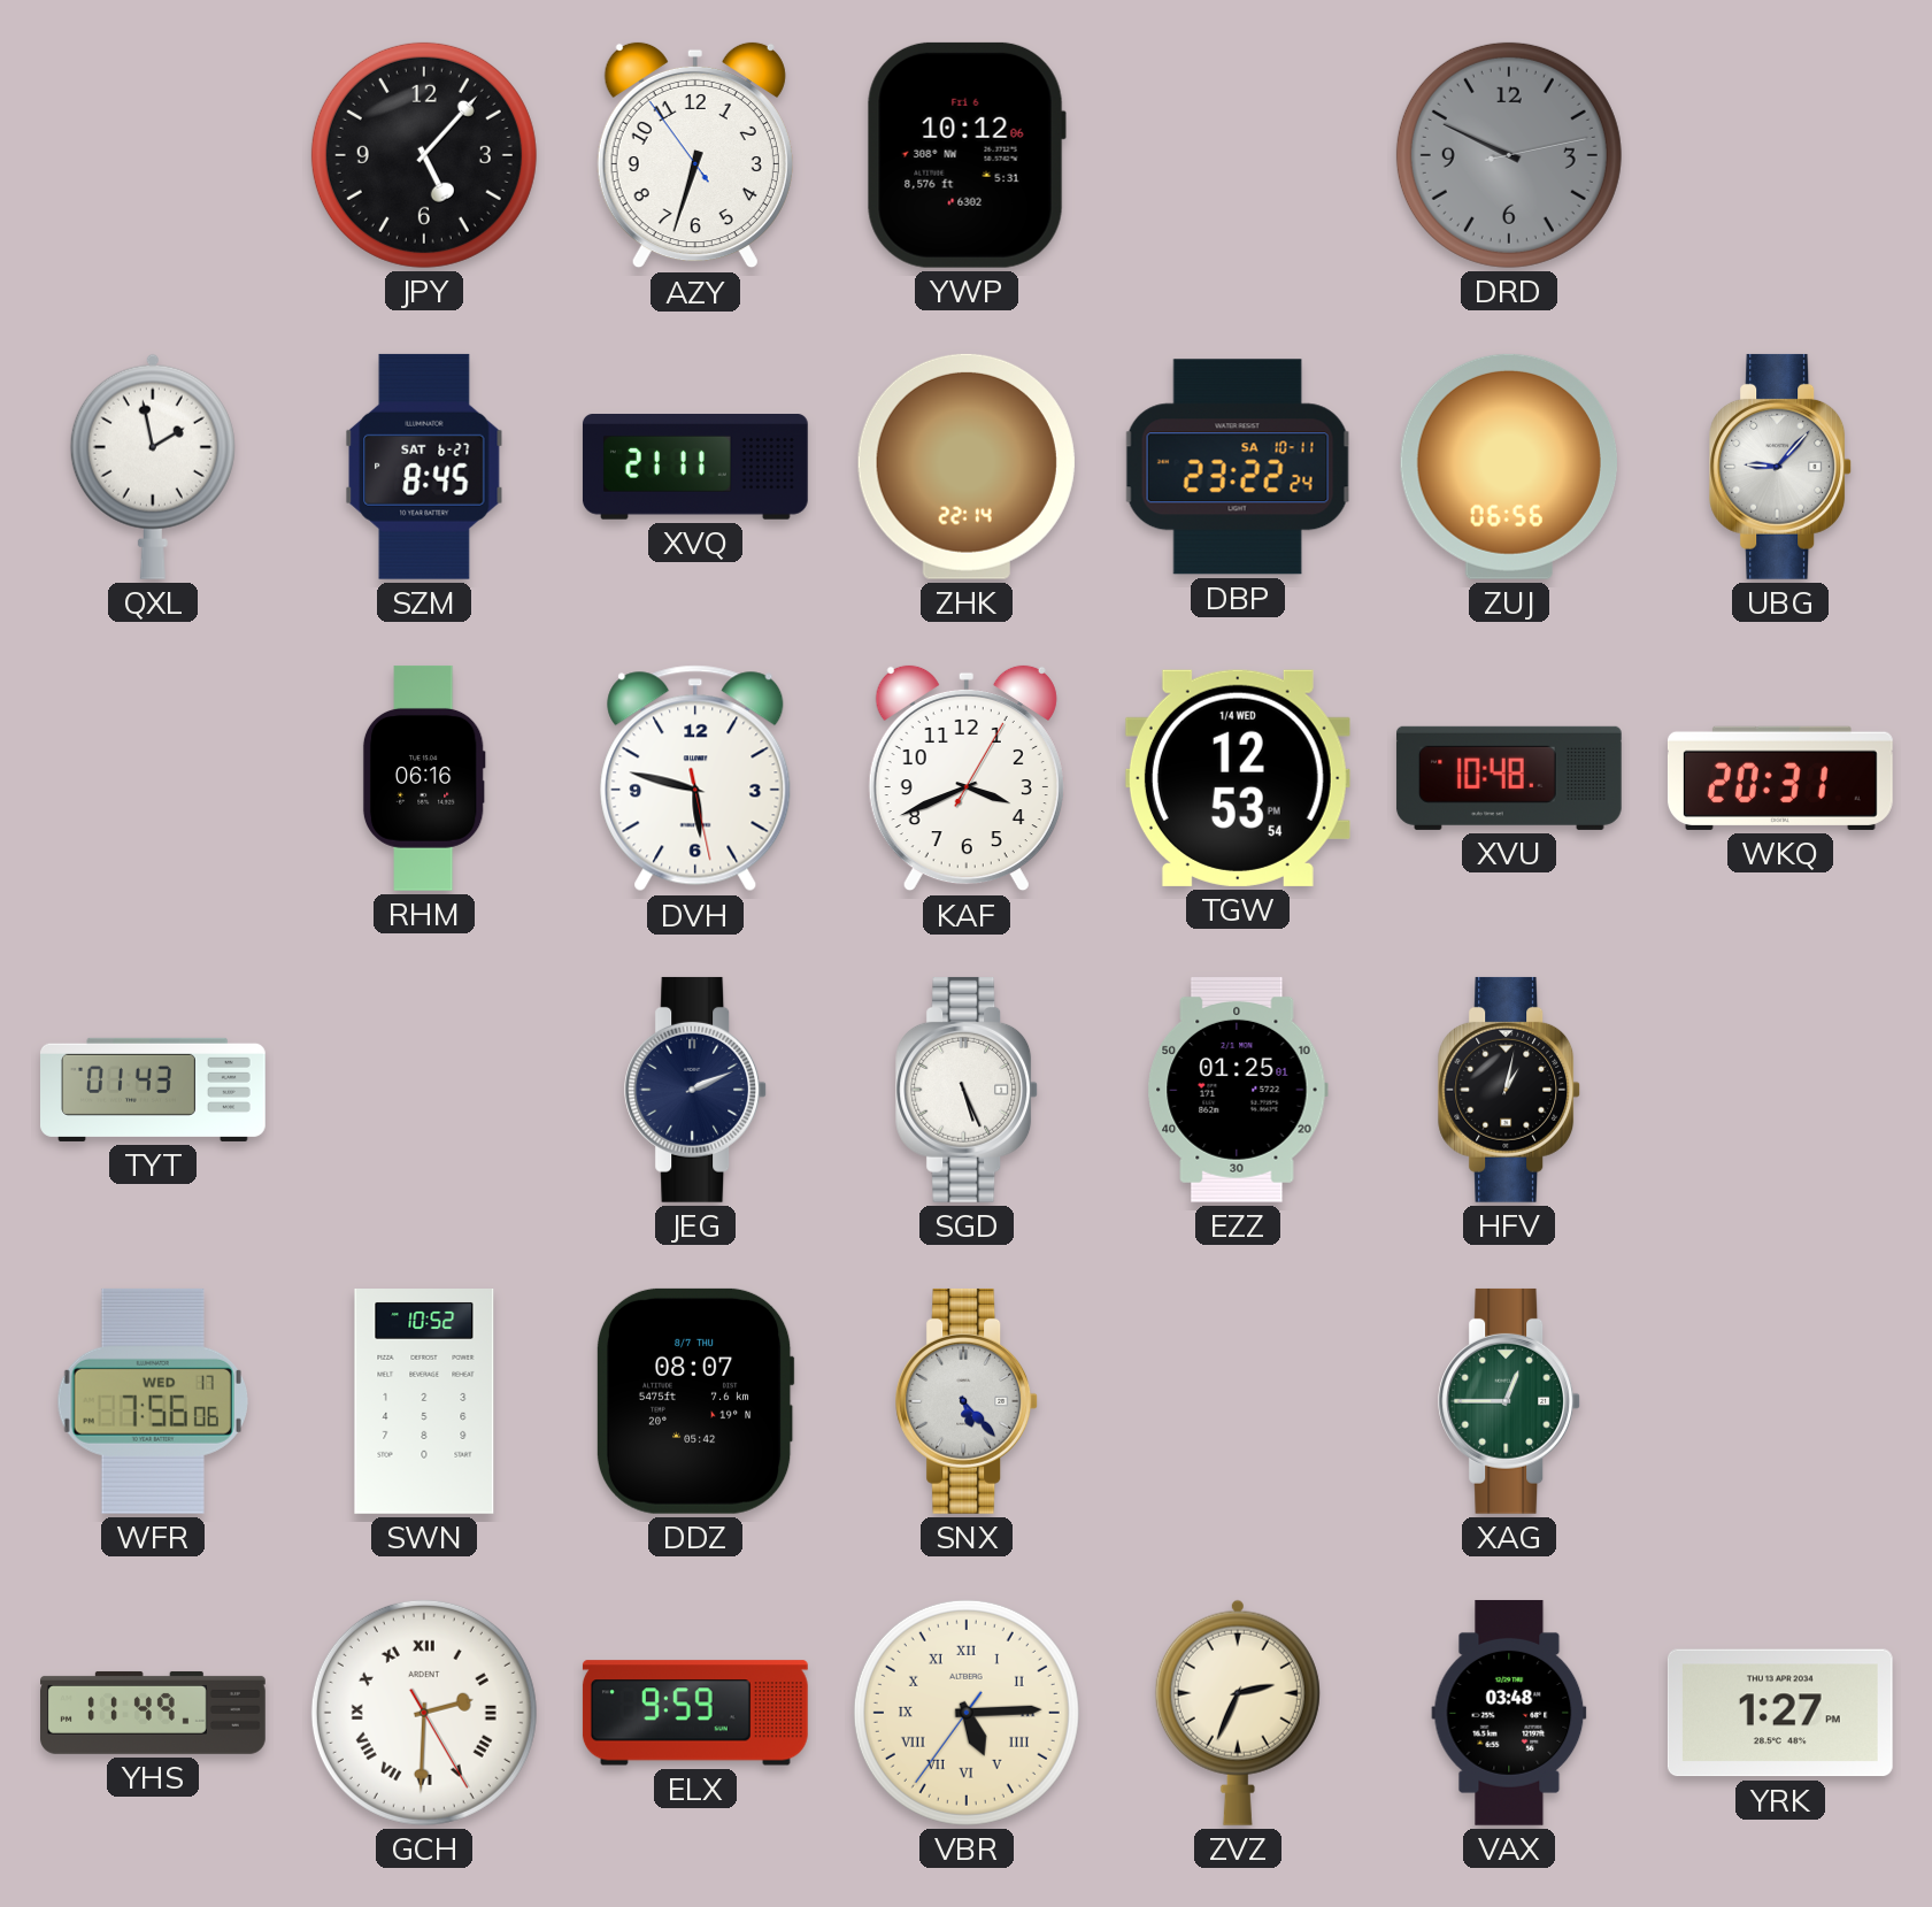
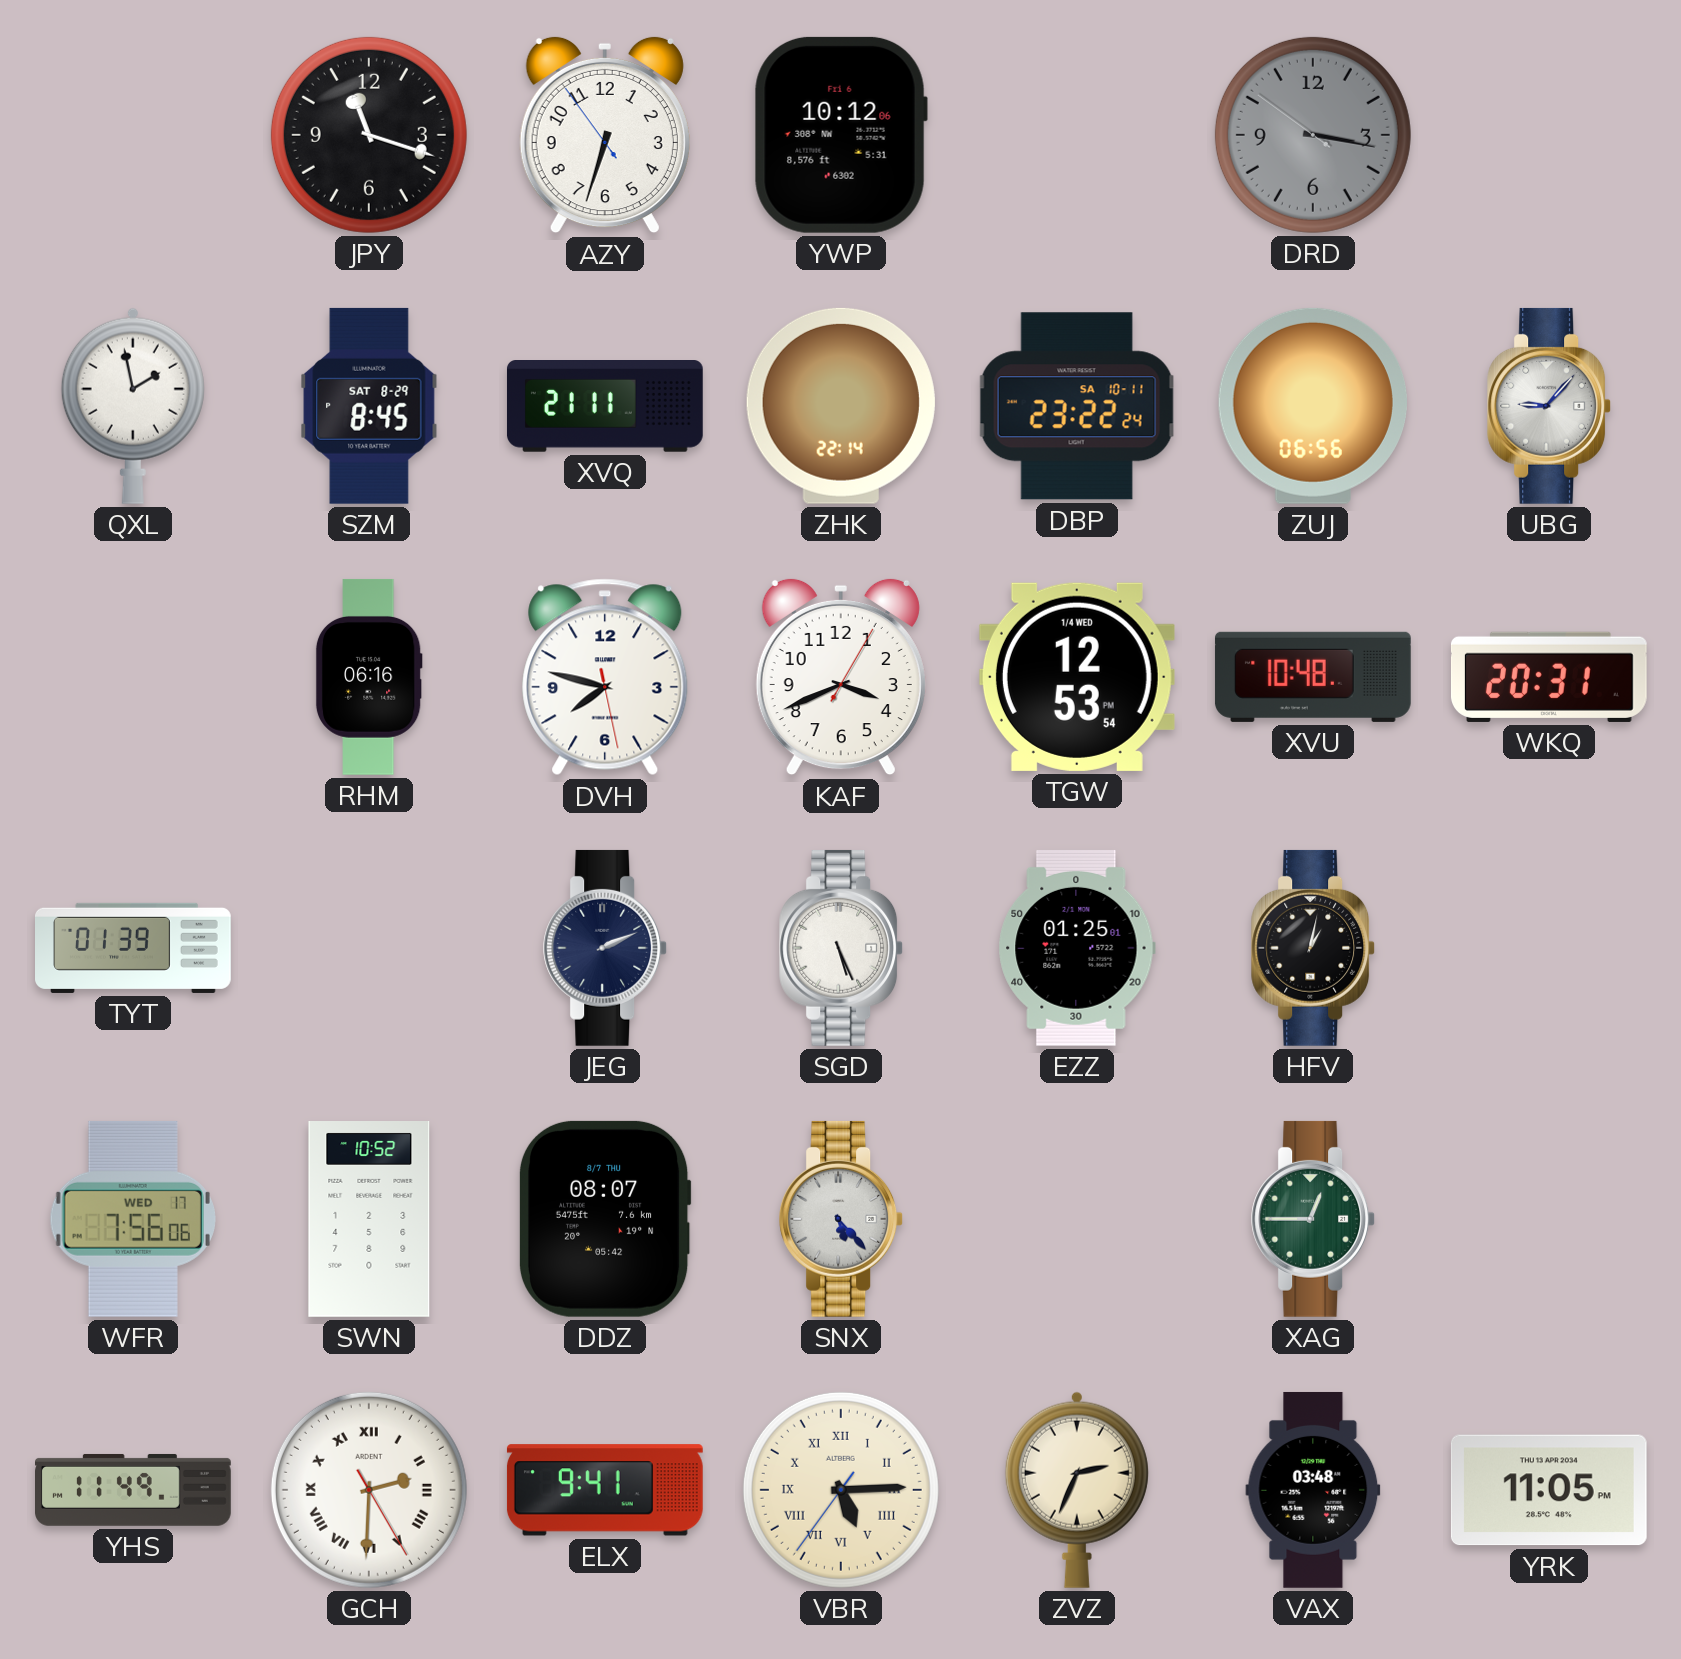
JPY: 5:07 -> 11:18
DRD: 9:49 -> 3:16
SZM date: SAT 6-27 -> SAT 8-29
DVH: 5:47 -> 7:47
TYT: 01:43 -> 01:39
ELX: 9:59 -> 9:41
YRK: 1:27 -> 11:05
